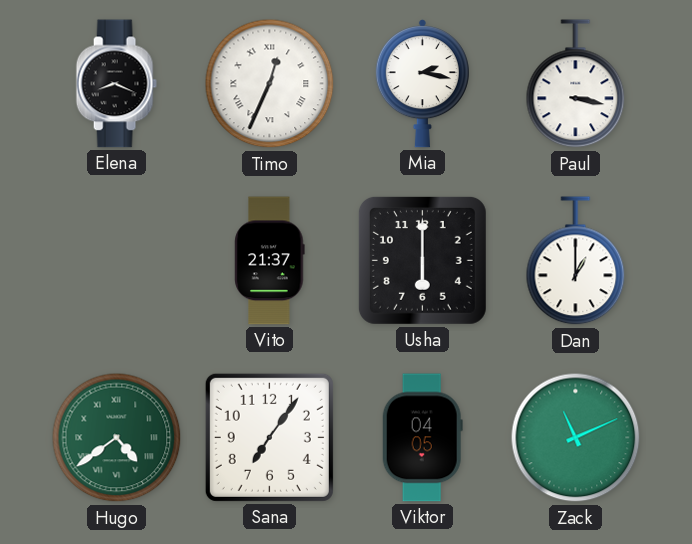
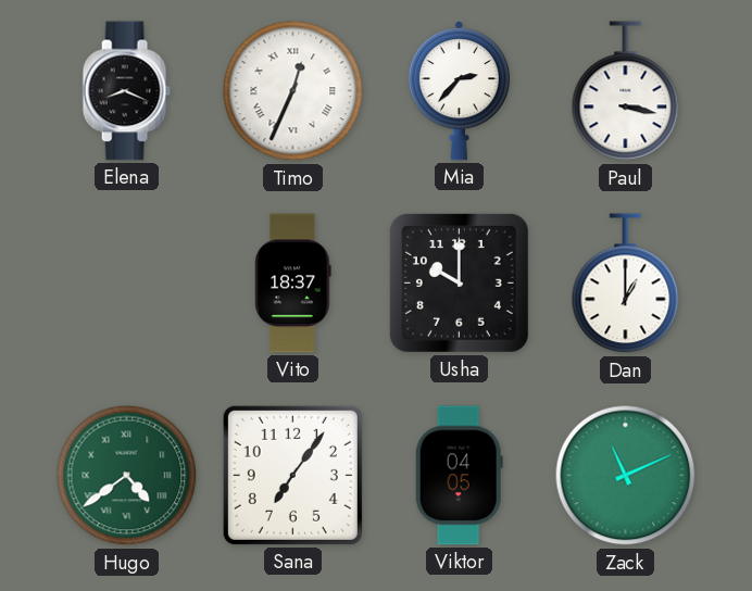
Mia: 2:17 -> 2:37
Vito: 21:37 -> 18:37
Usha: 6:00 -> 10:00
